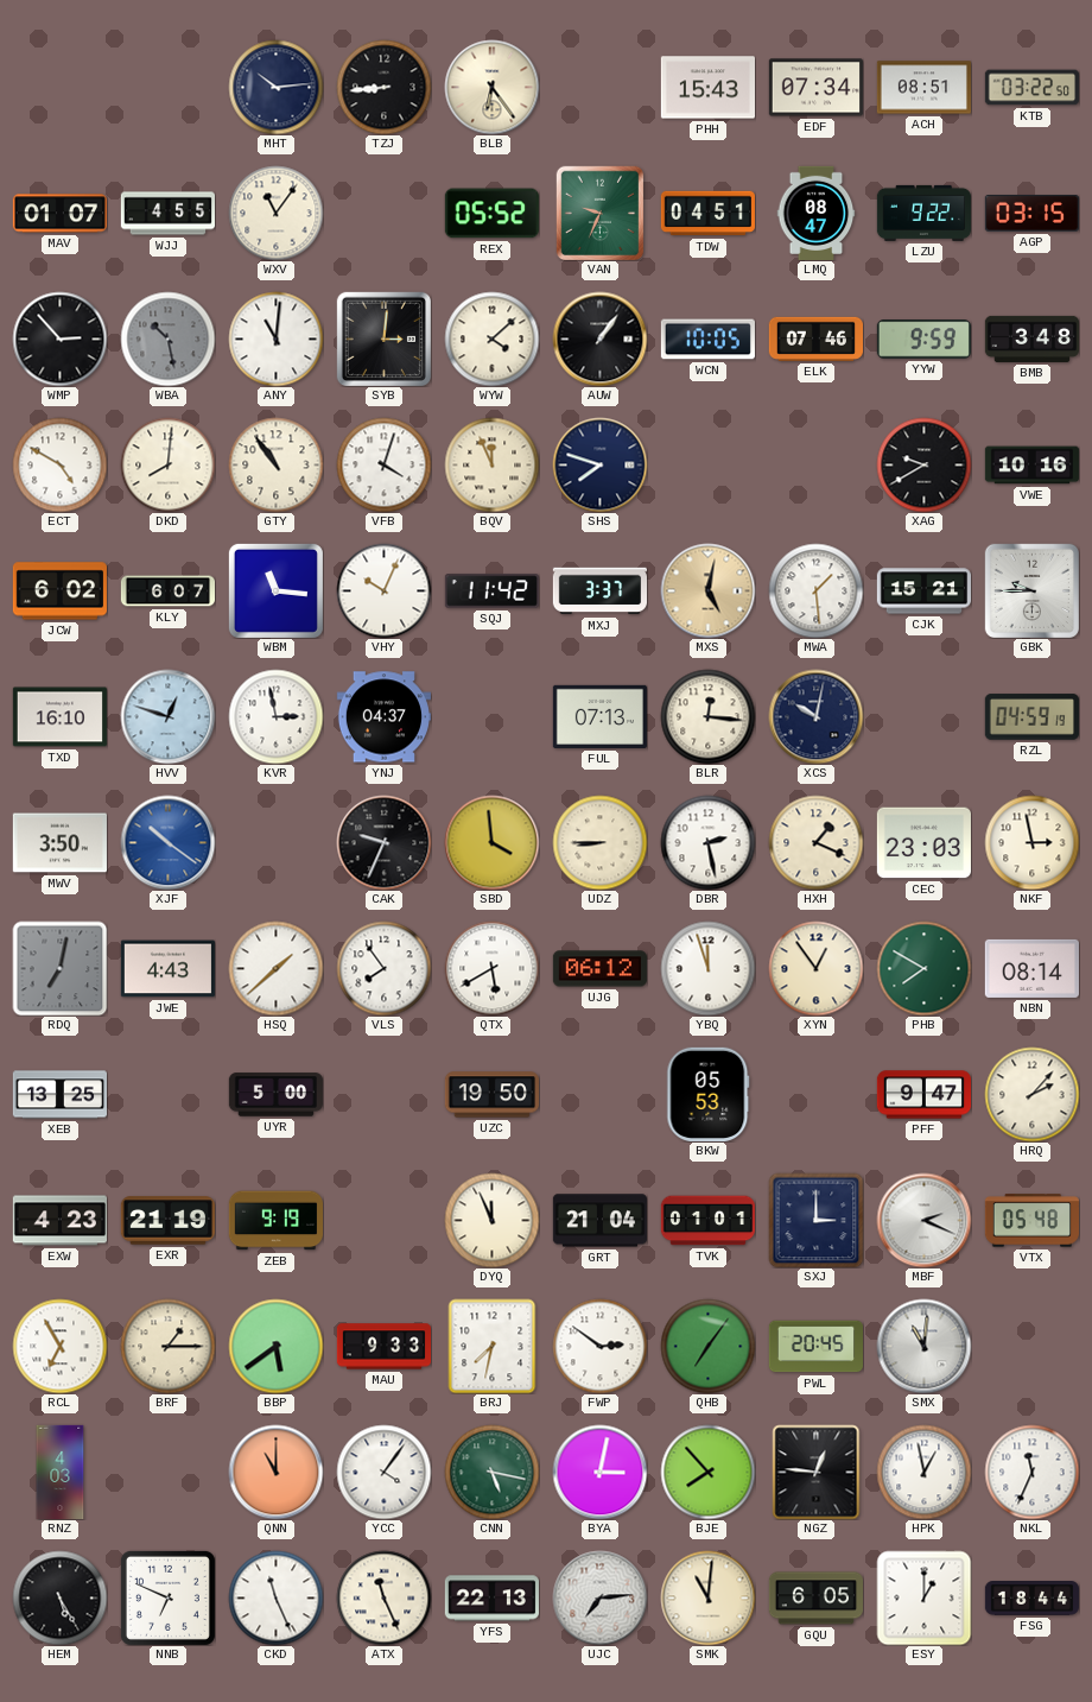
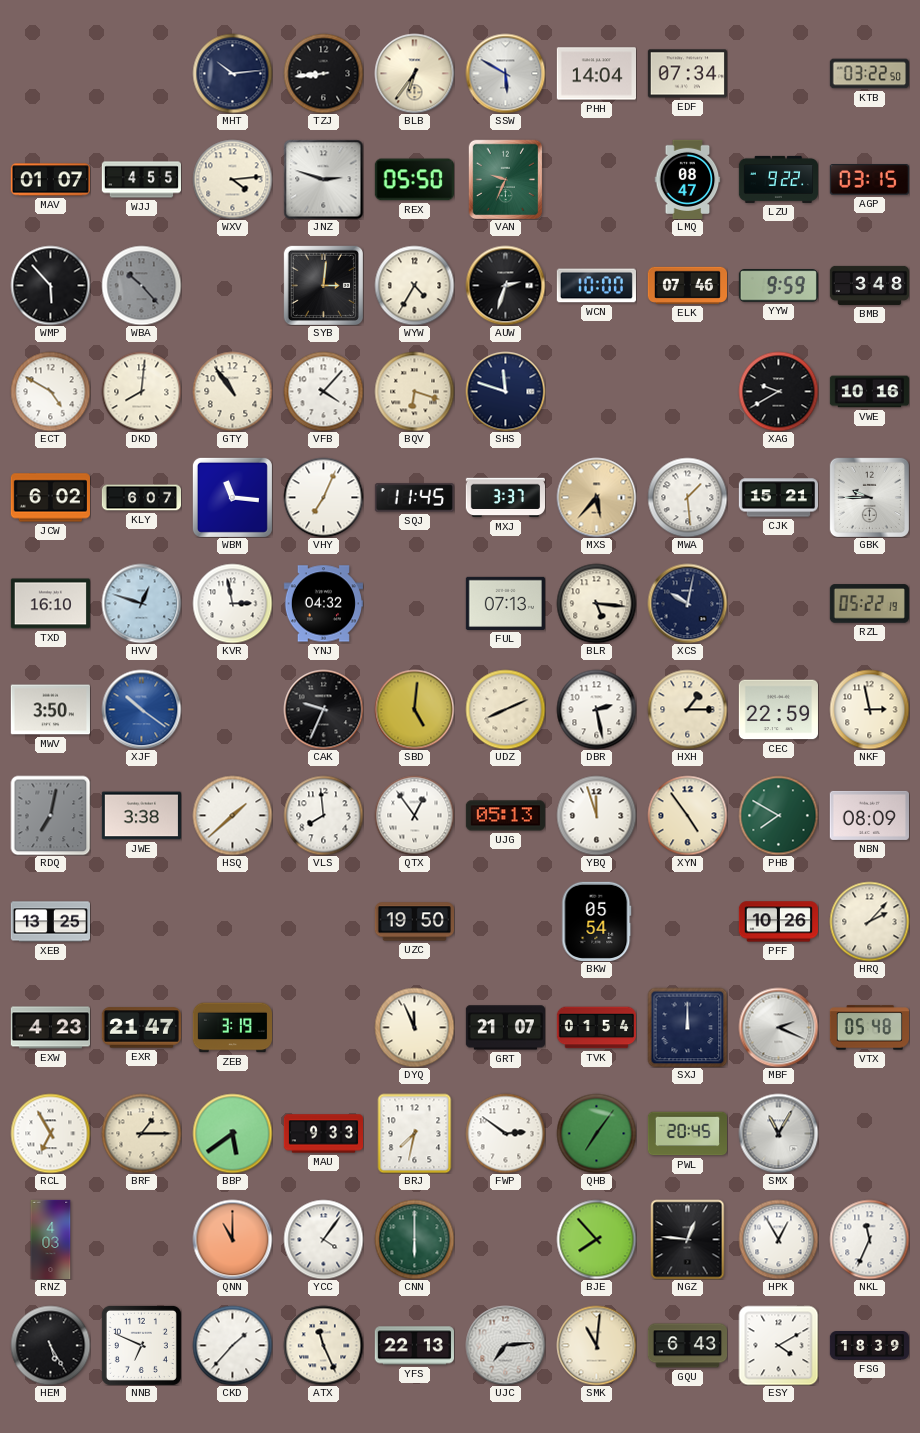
BLB: 6:24 -> 6:36
SSW: none -> 5:50
PHH: 15:43 -> 14:04
ACH: 08:51 -> none
WXV: 11:06 -> 4:14
JNZ: none -> 2:48
REX: 05:52 -> 05:50
TDW: 04:51 -> none
WMP: 2:53 -> 5:53
WBA: 10:28 -> 10:23
ANY: 11:01 -> none
WYW: 4:08 -> 4:35
AUW: 1:06 -> 2:33
WCN: 10:05 -> 10:00
VFB: 4:03 -> 4:07
BQV: 11:56 -> 6:18
SHS: 7:48 -> 11:48
VHY: 10:04 -> 7:04
SQJ: 11:42 -> 11:45
MXS: 5:02 -> 5:37
YNJ: 04:37 -> 04:32
BLR: 12:16 -> 5:16
RZL: 04:59 -> 05:22
SBD: 3:59 -> 5:01
UDZ: 8:45 -> 8:11
HXH: 1:19 -> 1:15
CEC: 23:03 -> 22:59
JWE: 4:43 -> 3:38
VLS: 7:54 -> 7:59
QTX: 5:40 -> 12:54
UJG: 06:12 -> 05:13
XYN: 12:54 -> 4:54
NBN: 08:14 -> 08:09
UYR: 5:00 -> none
BKW: 05:53 -> 05:54
PFF: 9:47 -> 10:26
EXR: 21:19 -> 21:47
ZEB: 9:19 -> 3:19
GRT: 21:04 -> 21:07
TVK: 01:01 -> 01:54
SXJ: 3:00 -> 12:00
SMX: 11:01 -> 11:05
CNN: 5:17 -> 6:00
BYA: 3:02 -> none
HPK: 12:58 -> 12:55
CKD: 11:26 -> 1:37
GQU: 6:05 -> 6:43
ESY: 1:00 -> 4:10
FSG: 18:44 -> 18:39
